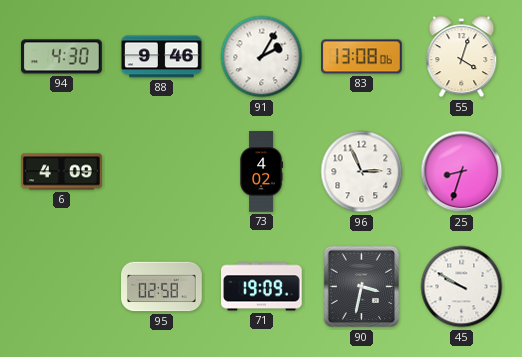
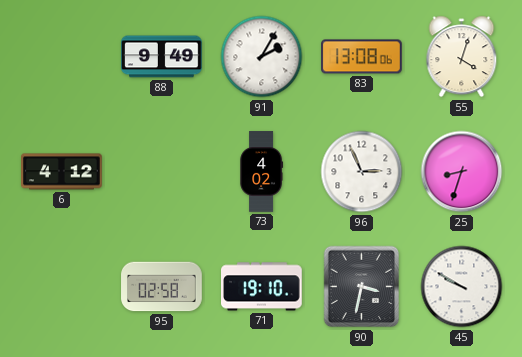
94: 4:30 -> none
88: 9:46 -> 9:49
6: 4:09 -> 4:12
71: 19:09 -> 19:10
